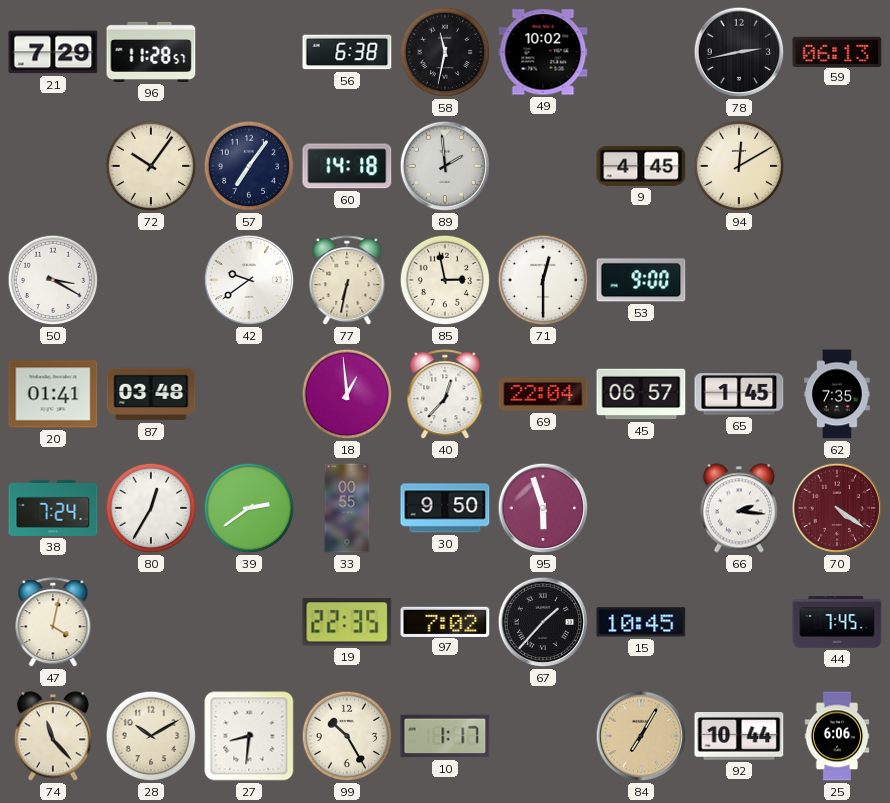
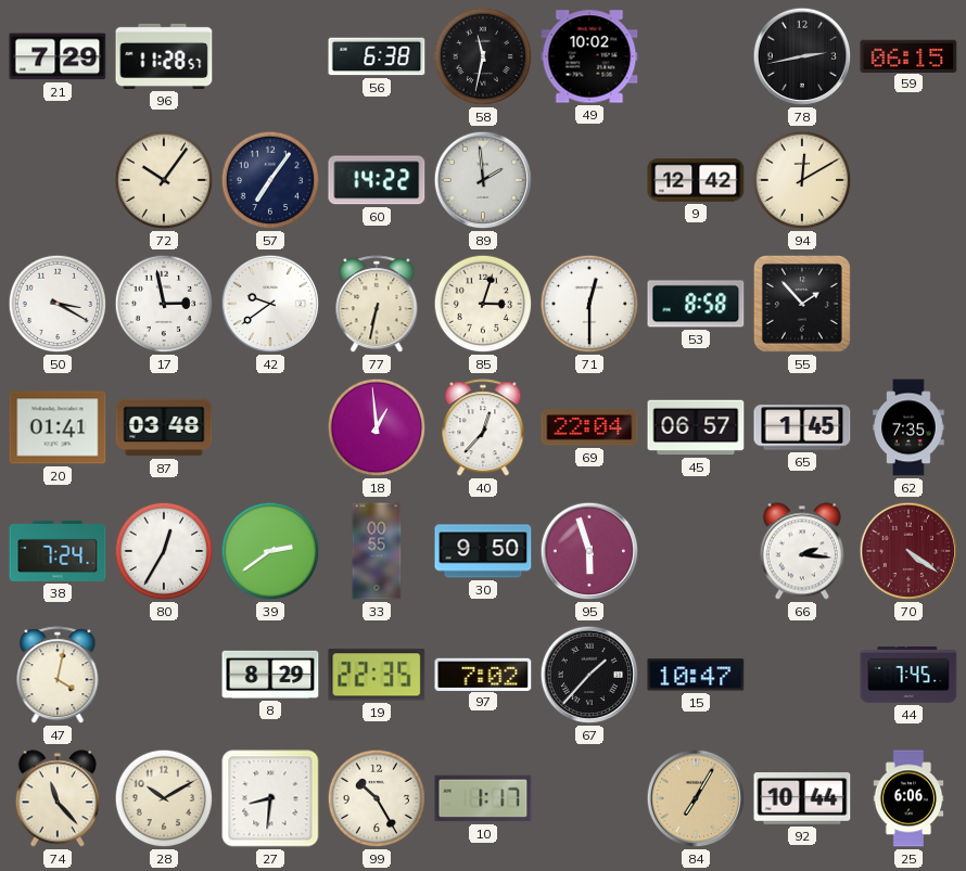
59: 06:13 -> 06:15
60: 14:18 -> 14:22
9: 4:45 -> 12:42
17: none -> 2:58
85: 2:58 -> 3:03
53: 9:00 -> 8:58
55: none -> 1:53
8: none -> 8:29
15: 10:45 -> 10:47
